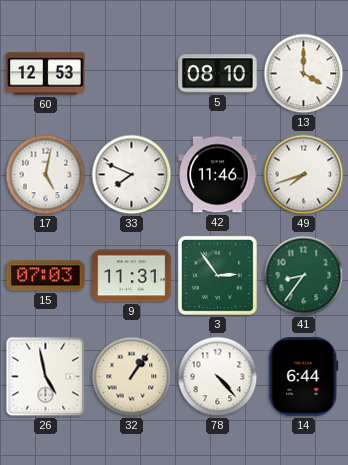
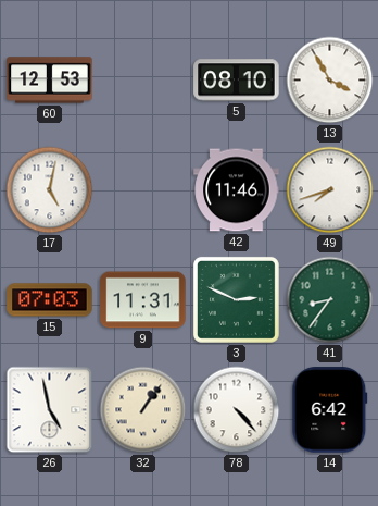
13: 4:00 -> 3:55
33: 7:49 -> none
3: 2:54 -> 2:49
14: 6:44 -> 6:42
